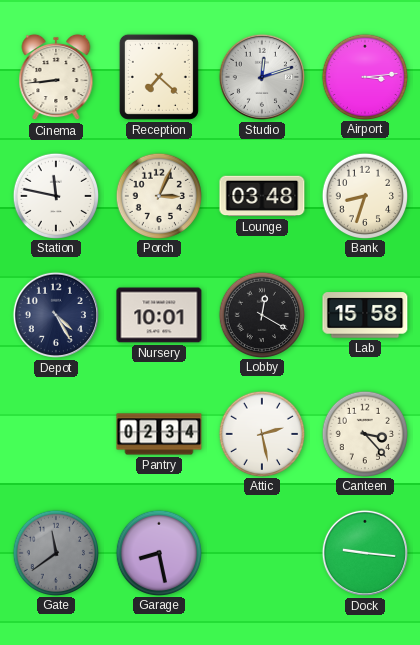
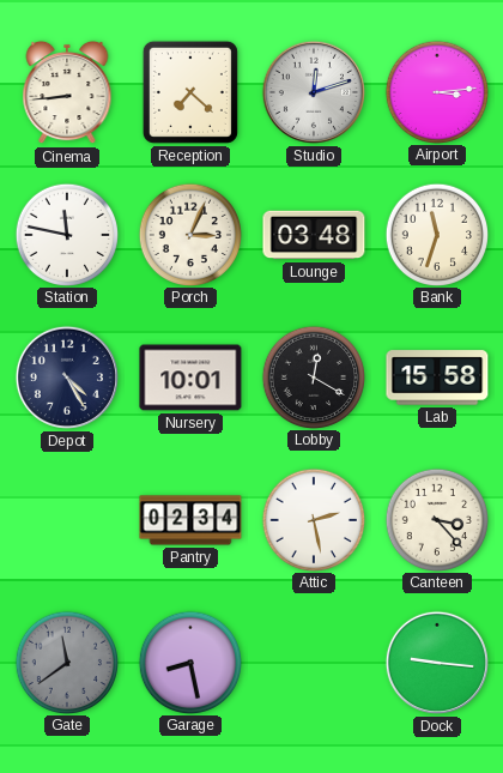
Bank: 8:33 -> 11:33
